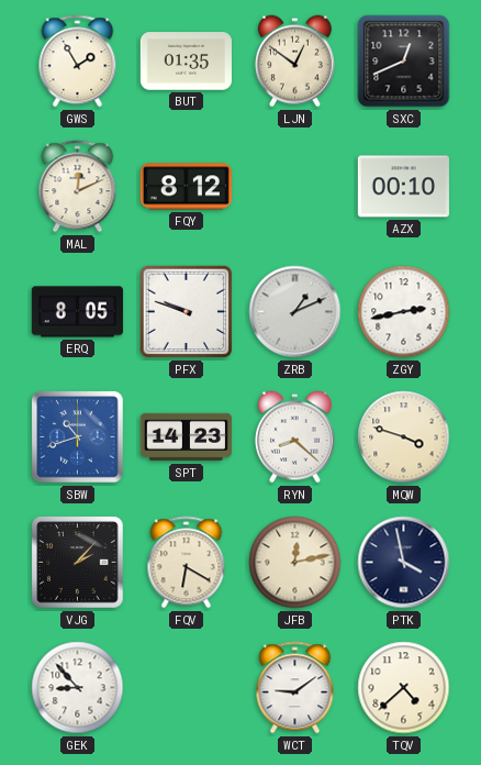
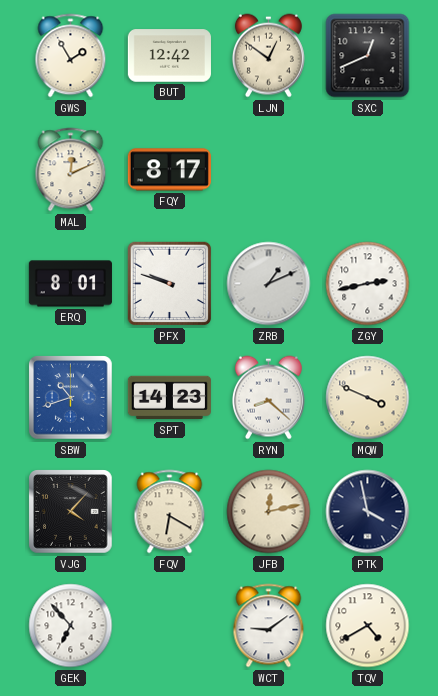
BUT: 01:35 -> 12:42
FQY: 8:12 -> 8:17
AZX: 00:10 -> none
ERQ: 8:05 -> 8:01
MQW: 3:48 -> 3:49
VJG: 2:07 -> 4:07
GEK: 8:53 -> 6:53
TQV: 4:38 -> 4:40
